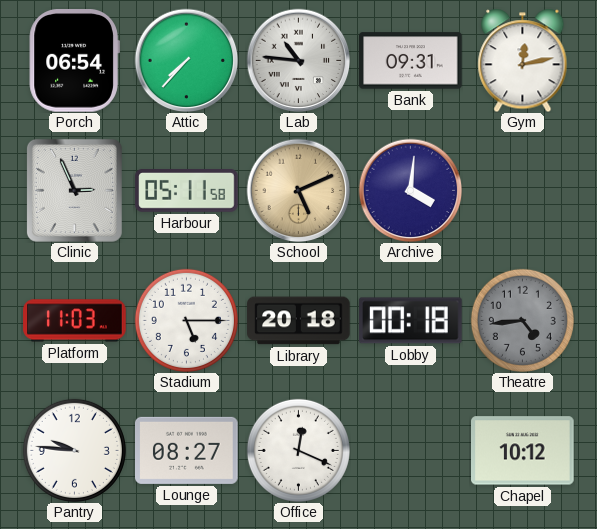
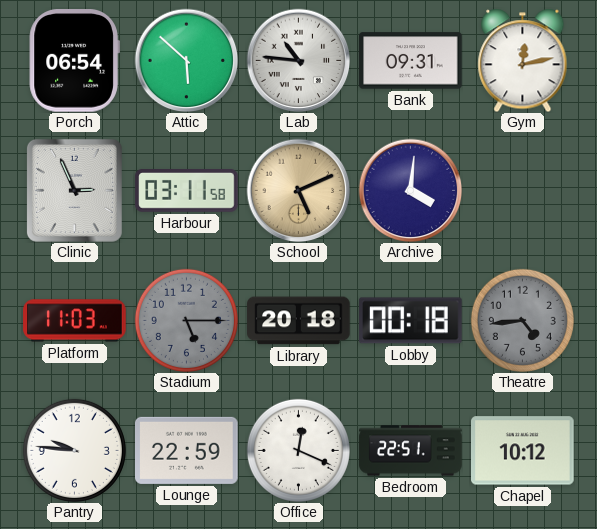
Attic: 7:37 -> 5:52
Harbour: 05:11 -> 03:11
Stadium dial: white -> grey
Lounge: 08:27 -> 22:59
Bedroom: none -> 22:51
